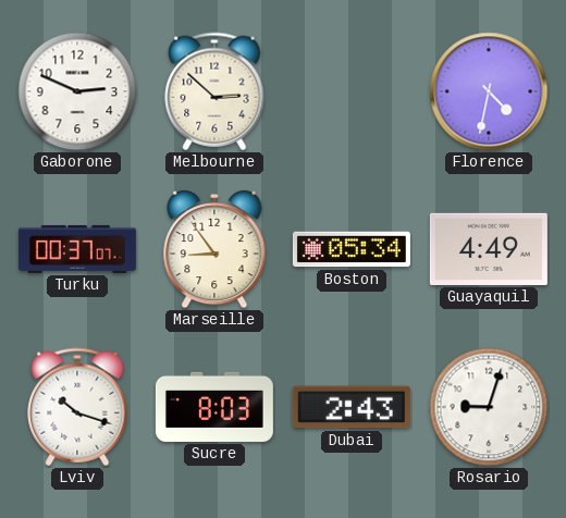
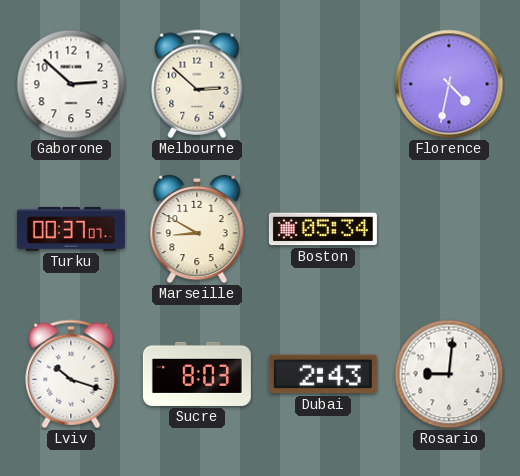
Gaborone: 2:49 -> 2:52
Marseille: 8:54 -> 8:50
Guayaquil: 4:49 -> none
Rosario: 9:03 -> 9:01
